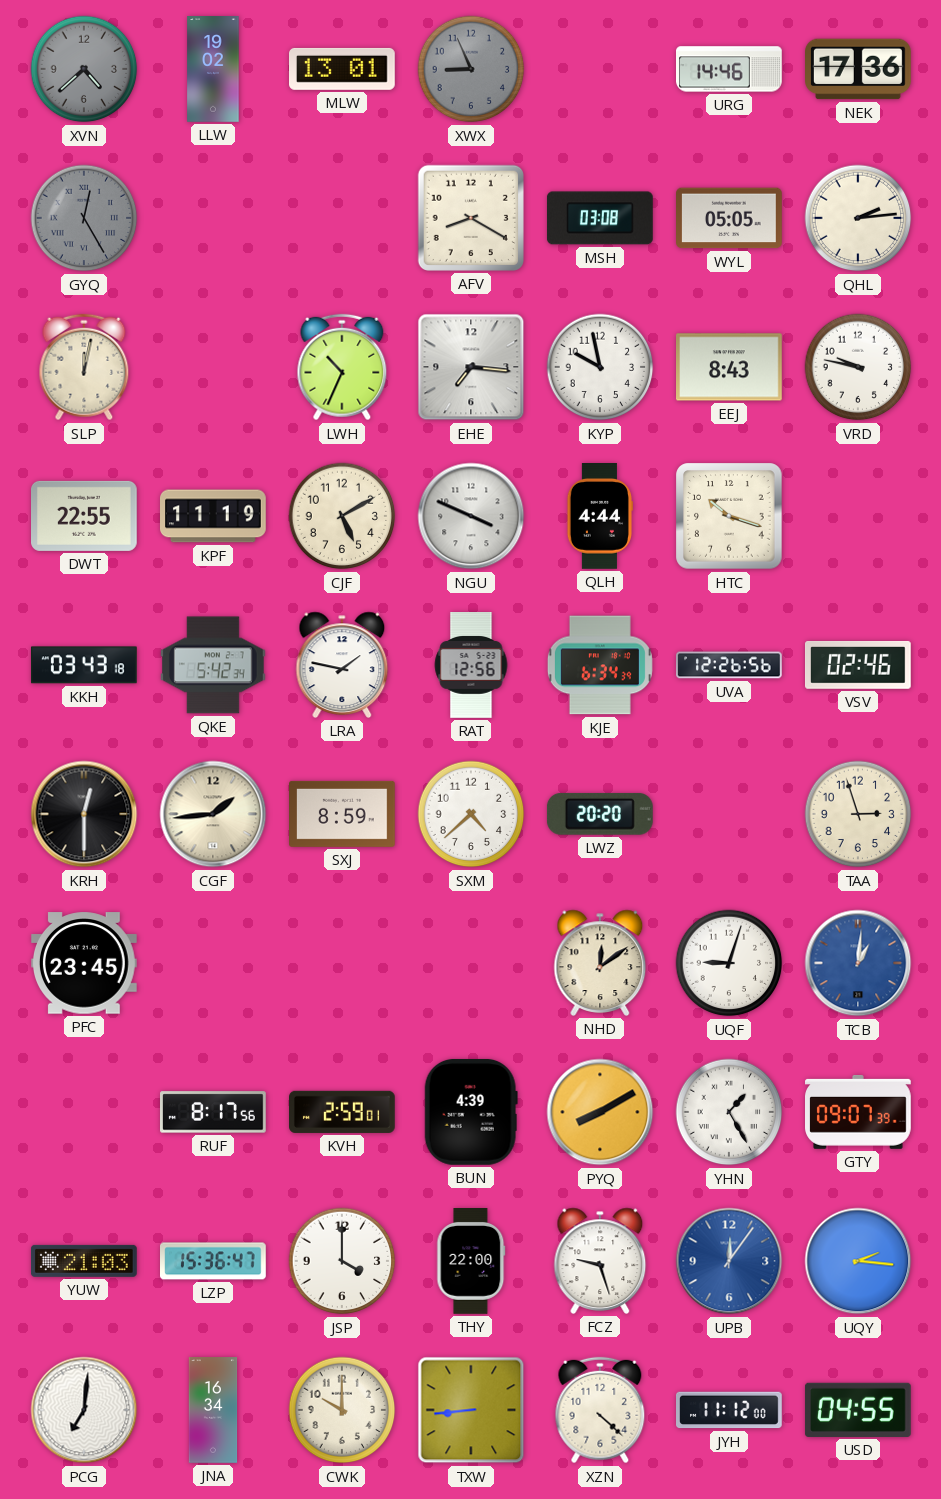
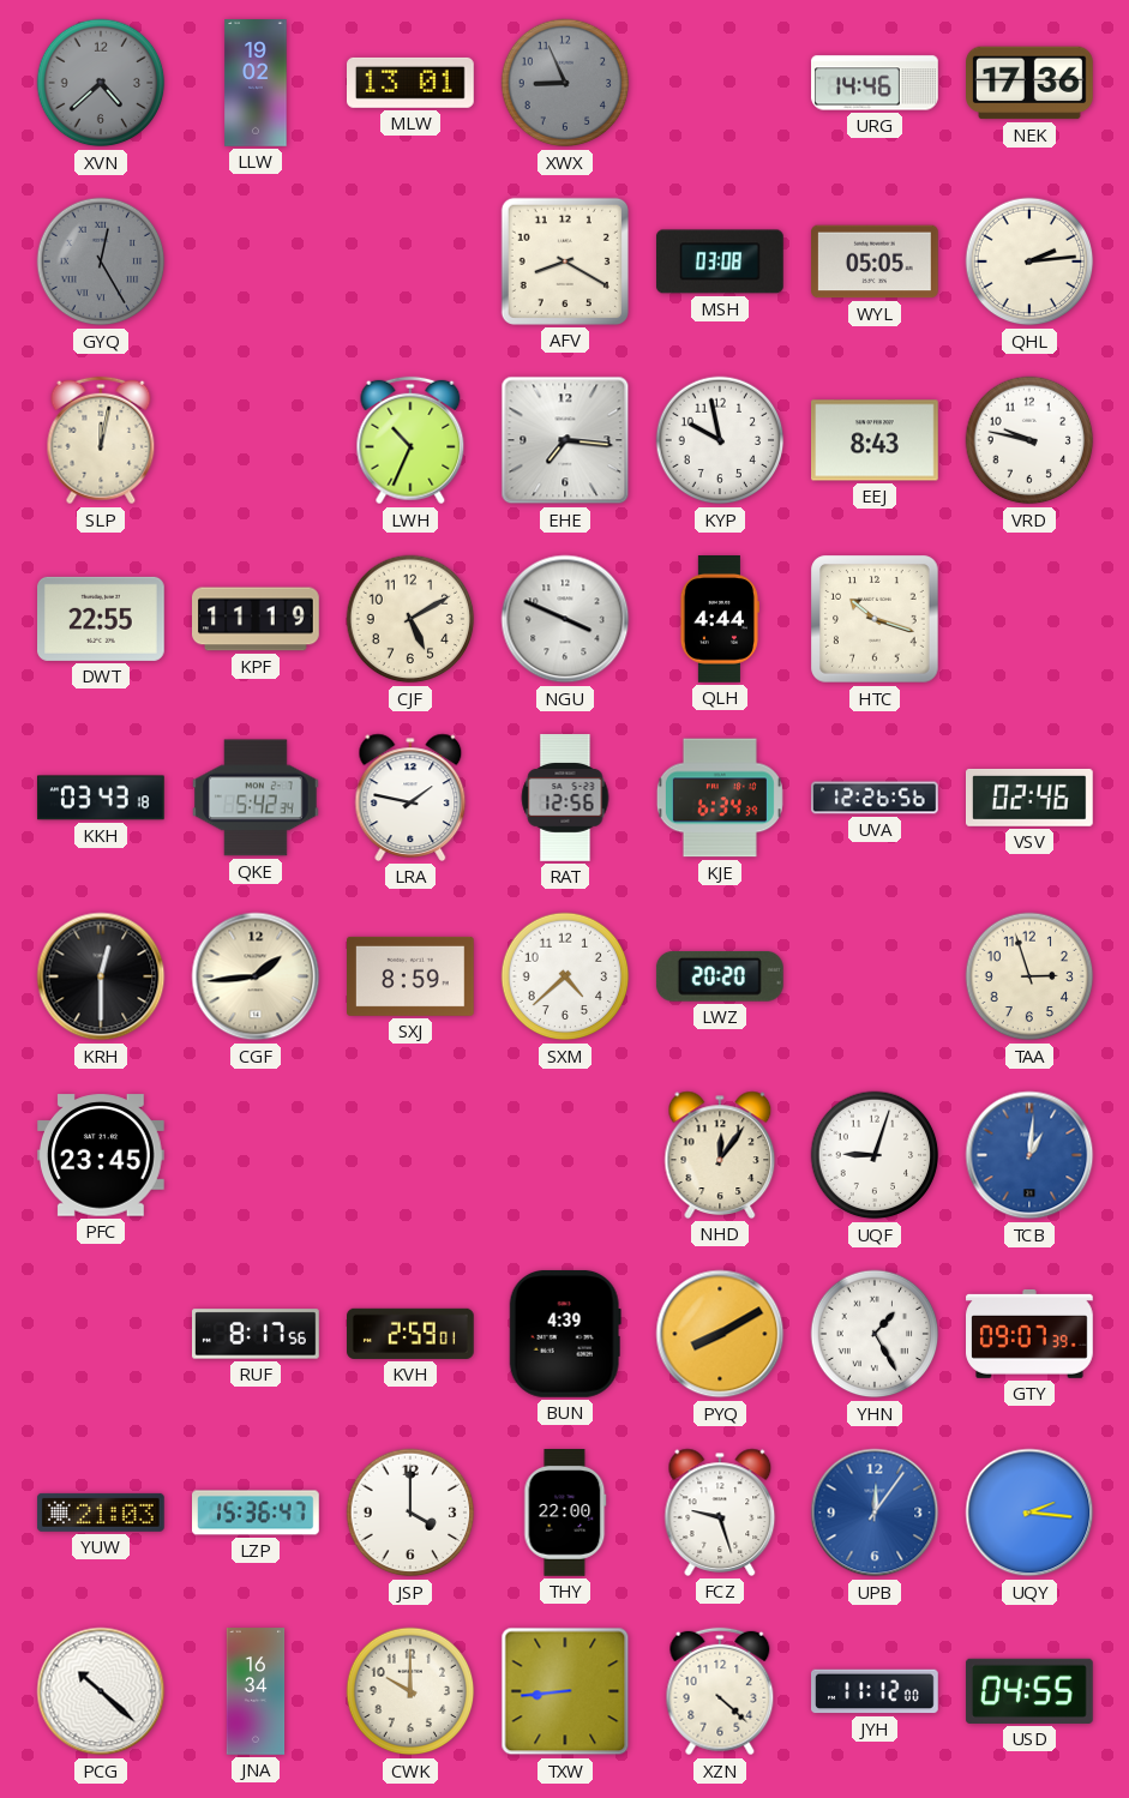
NHD: 12:09 -> 12:06
PCG: 7:01 -> 10:22
